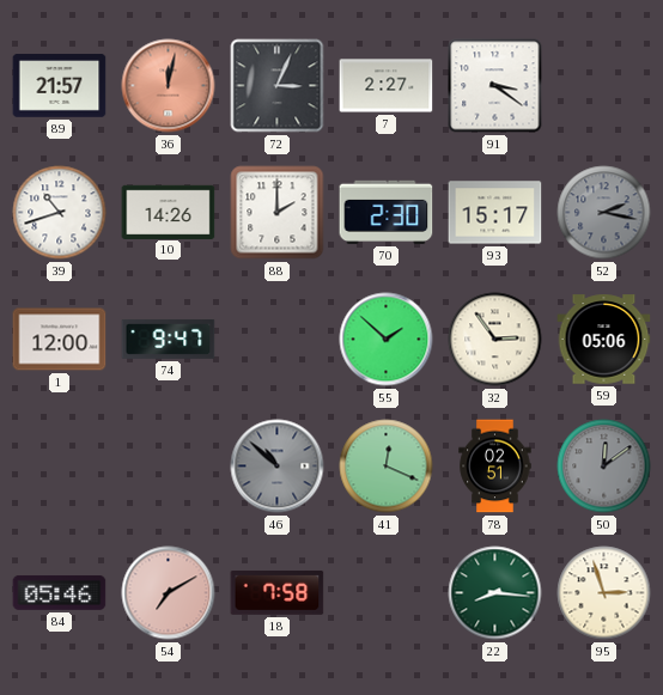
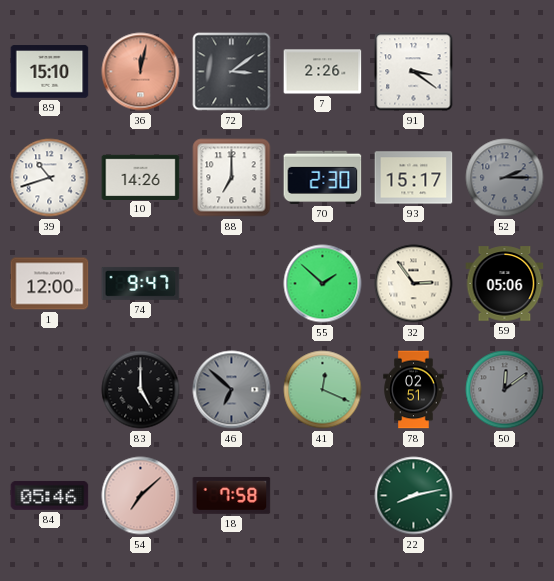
89: 21:57 -> 15:10
72: 3:04 -> 3:09
7: 2:27 -> 2:26
88: 2:00 -> 7:00
52: 2:17 -> 2:15
83: none -> 5:00
46: 10:52 -> 6:52
54: 7:10 -> 7:08
22: 8:16 -> 8:13
95: 2:57 -> none
